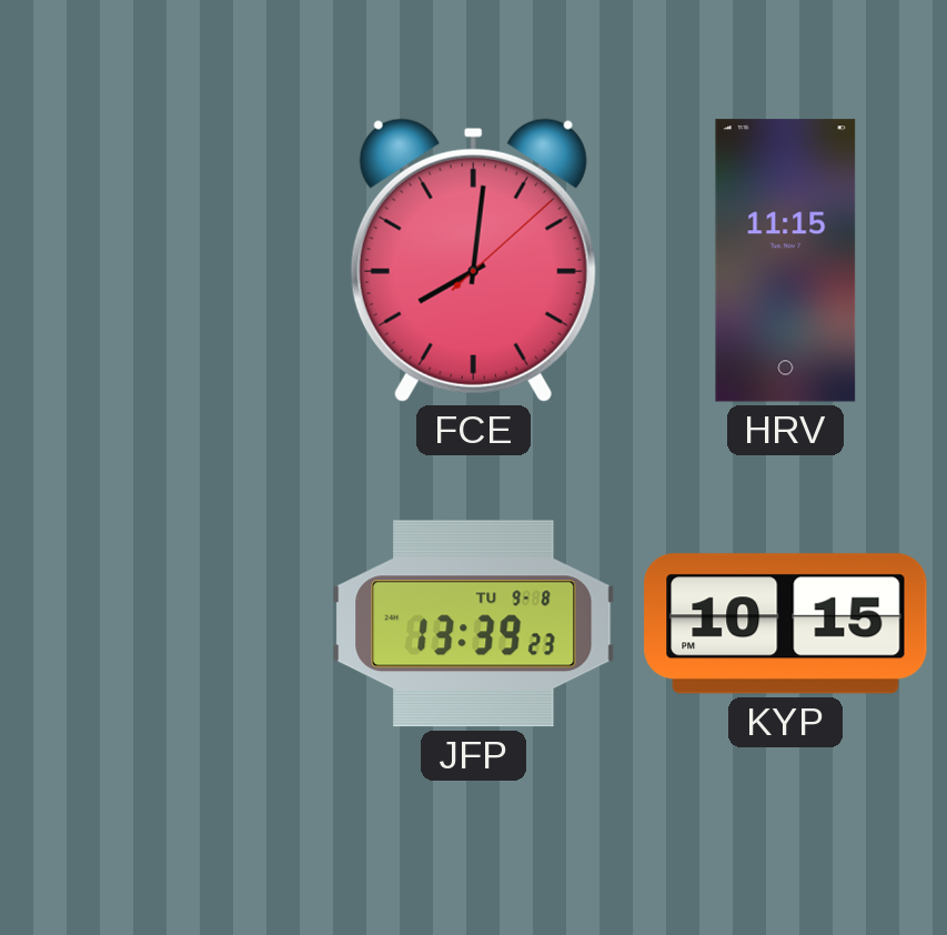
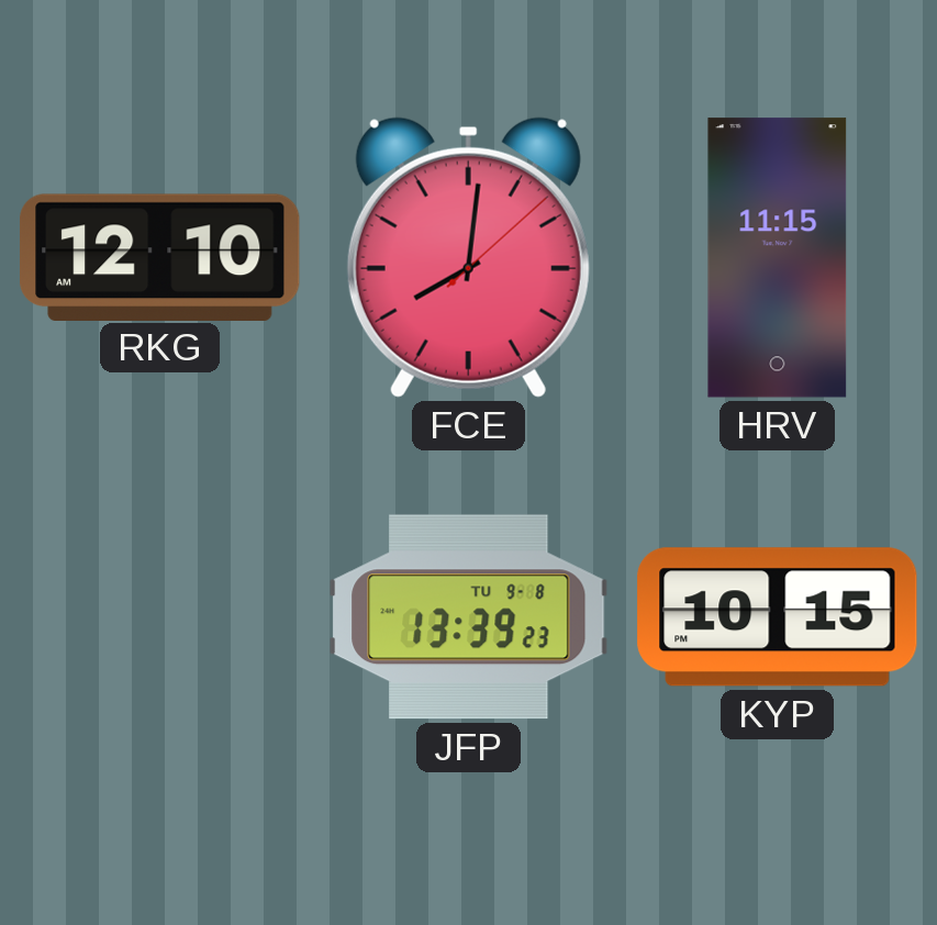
RKG: none -> 12:10
